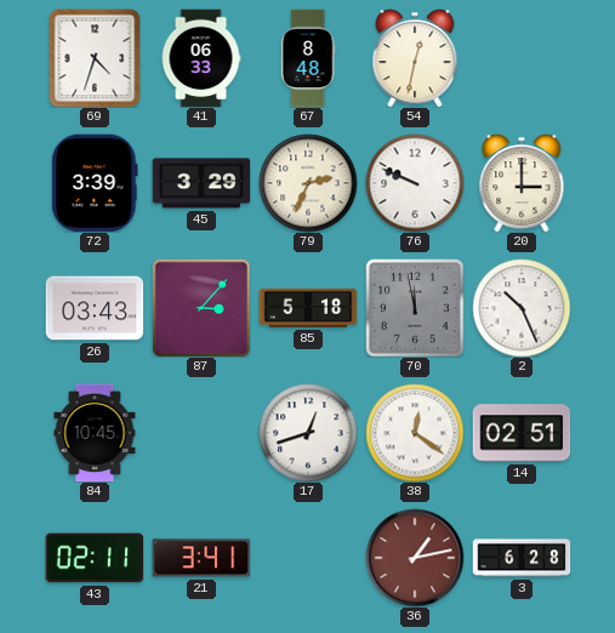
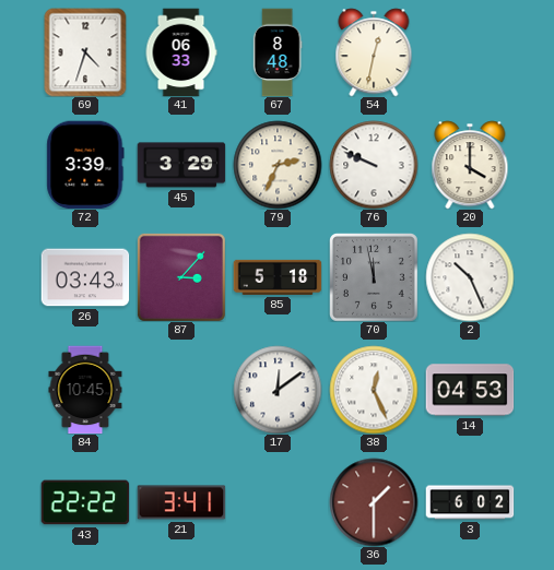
20: 3:00 -> 4:00
17: 12:42 -> 12:09
38: 12:21 -> 12:26
14: 02:51 -> 04:53
43: 02:11 -> 22:22
36: 1:13 -> 1:30
3: 6:28 -> 6:02
